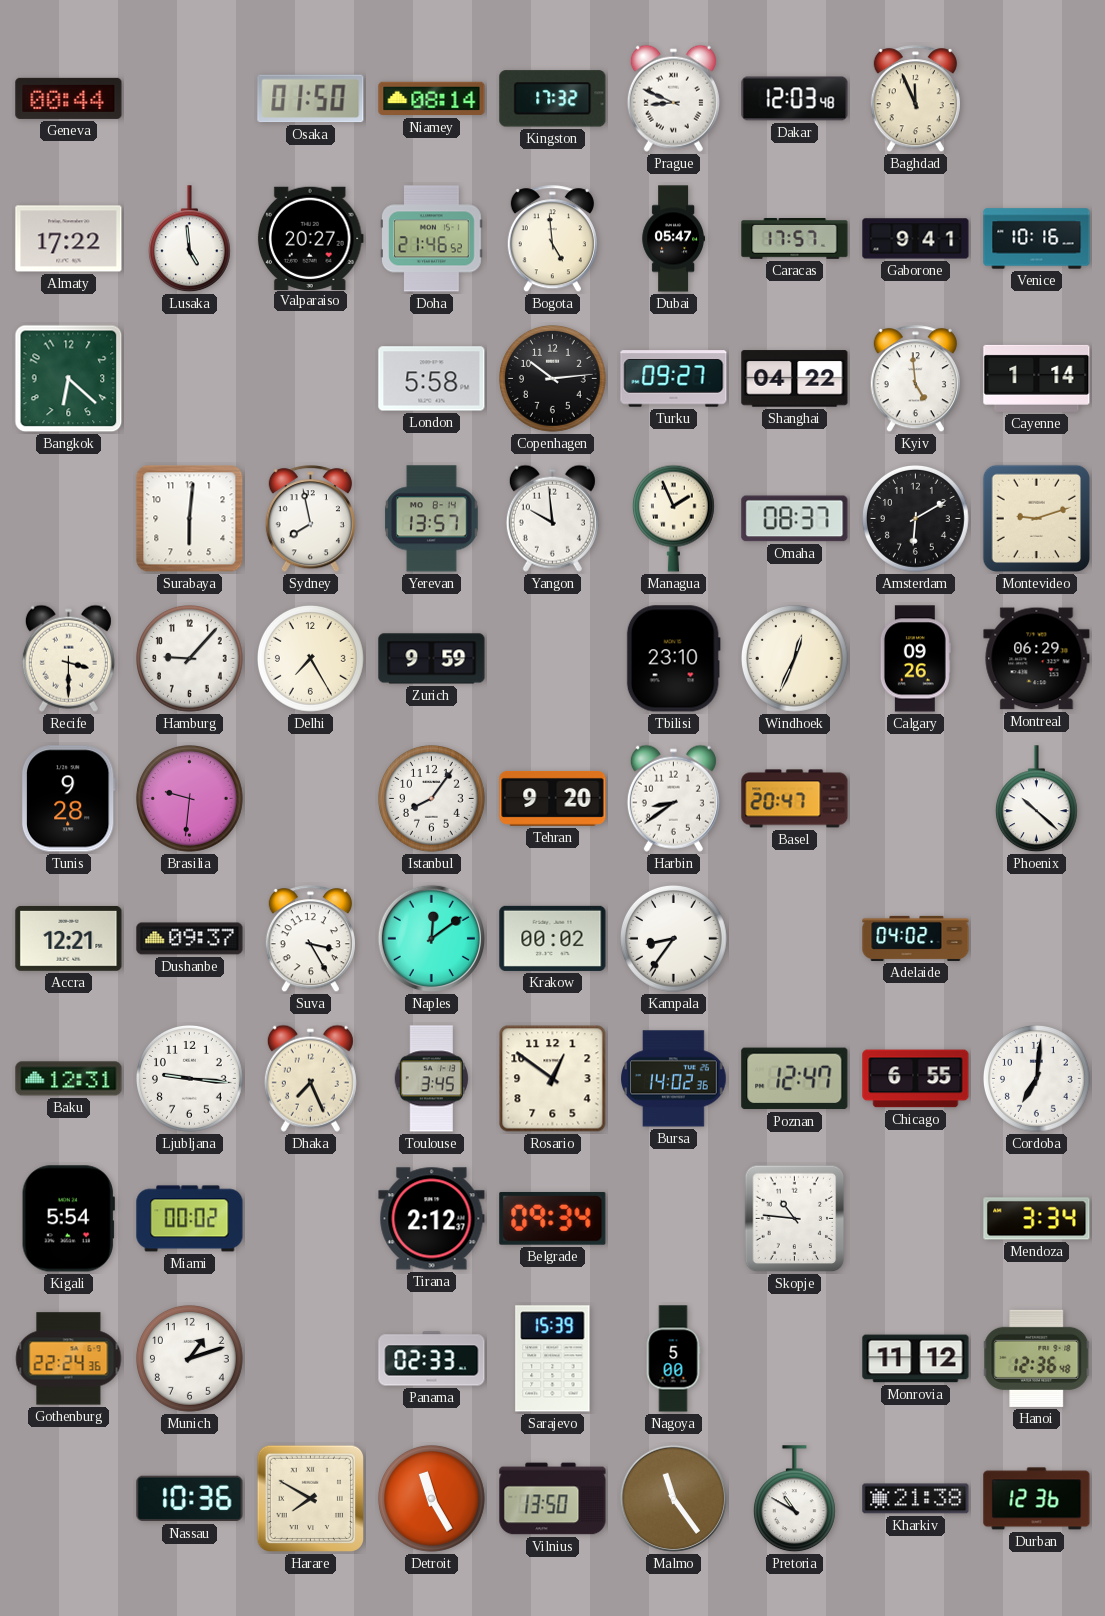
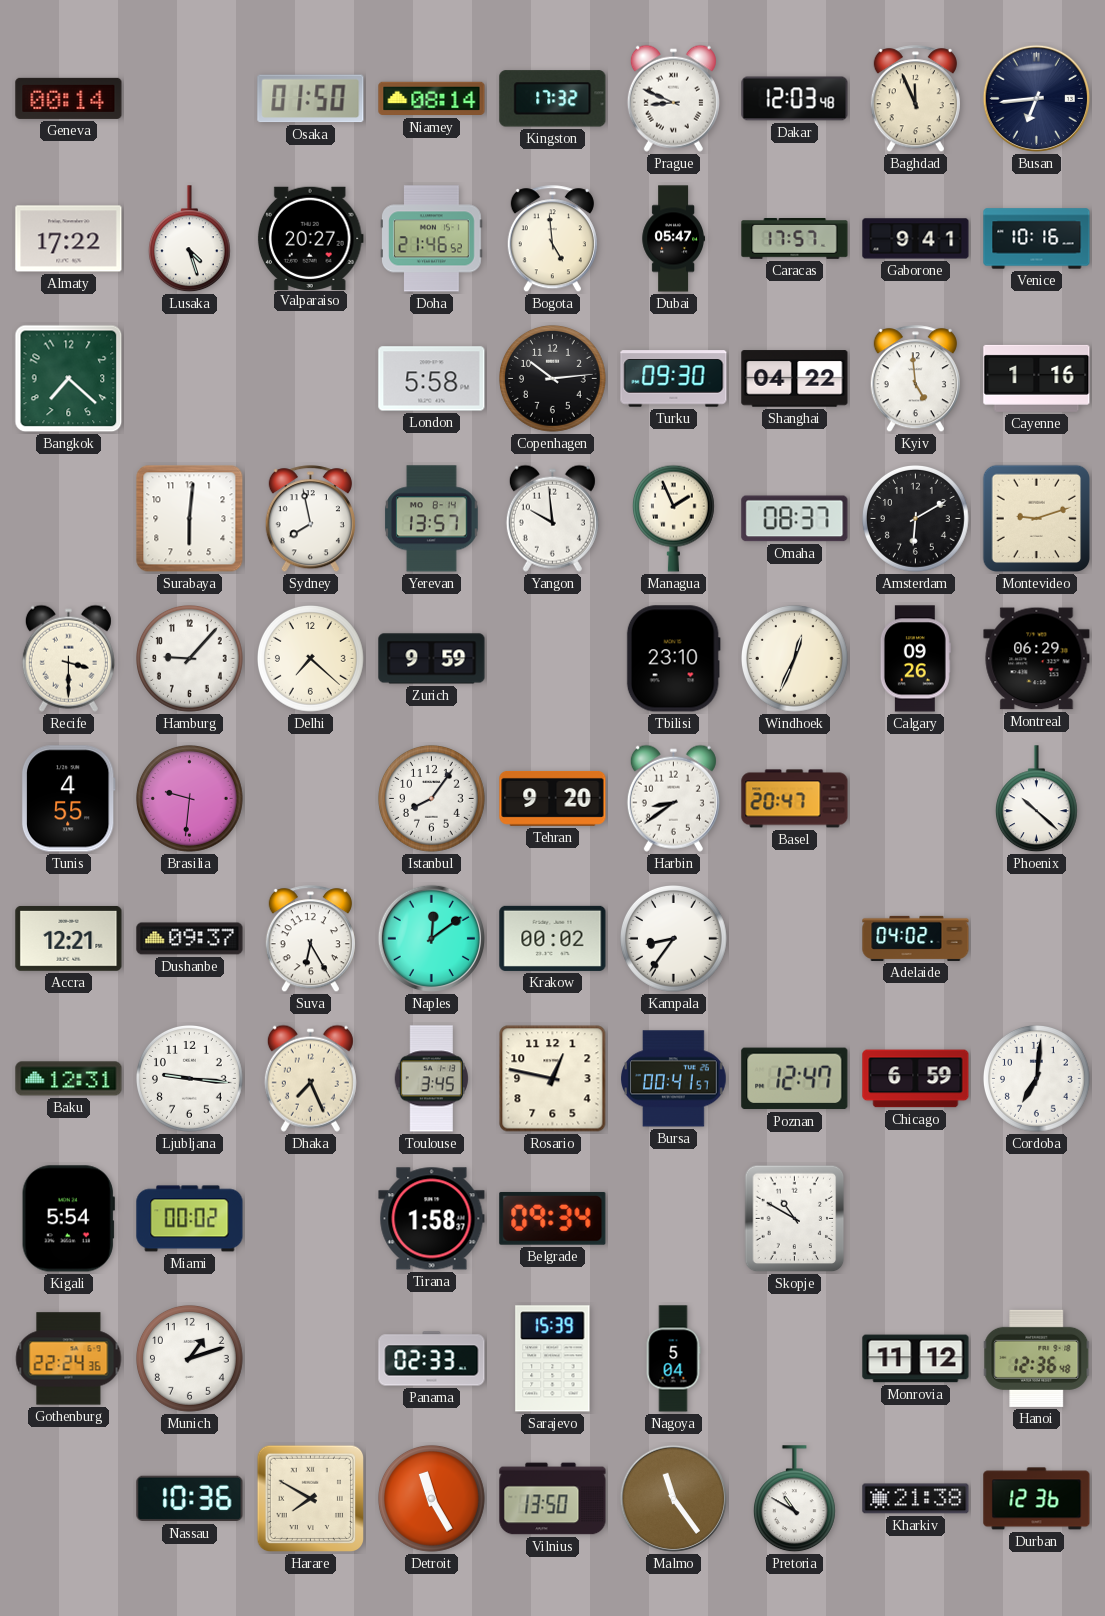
Geneva: 00:44 -> 00:14
Busan: none -> 6:44
Lusaka: 4:59 -> 4:27
Bangkok: 6:22 -> 7:22
Turku: 09:27 -> 09:30
Cayenne: 1:14 -> 1:16
Delhi: 7:25 -> 7:22
Tunis: 9:28 -> 4:55
Suva: 3:25 -> 6:25
Rosario: 12:51 -> 12:47
Bursa: 14:02 -> 00:41
Chicago: 6:55 -> 6:59
Tirana: 2:12 -> 1:58
Skopje: 10:46 -> 10:50
Mendoza: 3:34 -> none
Nagoya: 5:00 -> 5:04
